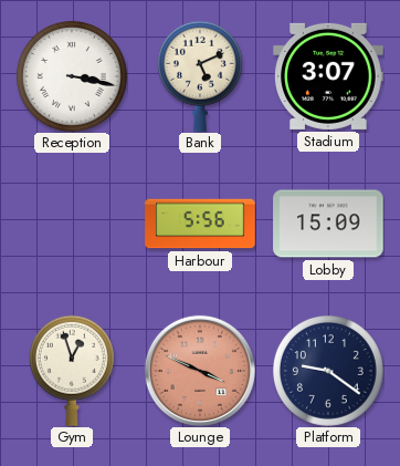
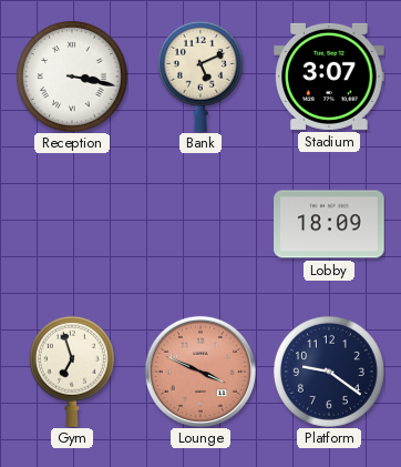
Harbour: 5:56 -> none
Lobby: 15:09 -> 18:09
Gym: 12:57 -> 6:57
